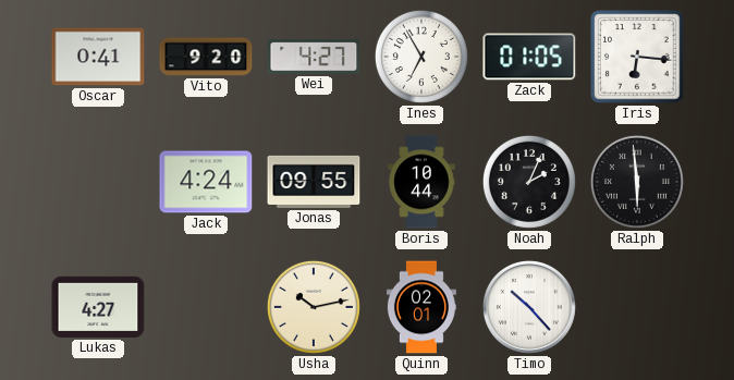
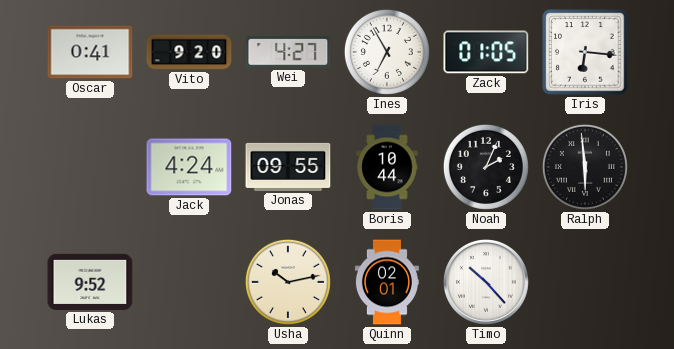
Lukas: 4:27 -> 9:52
